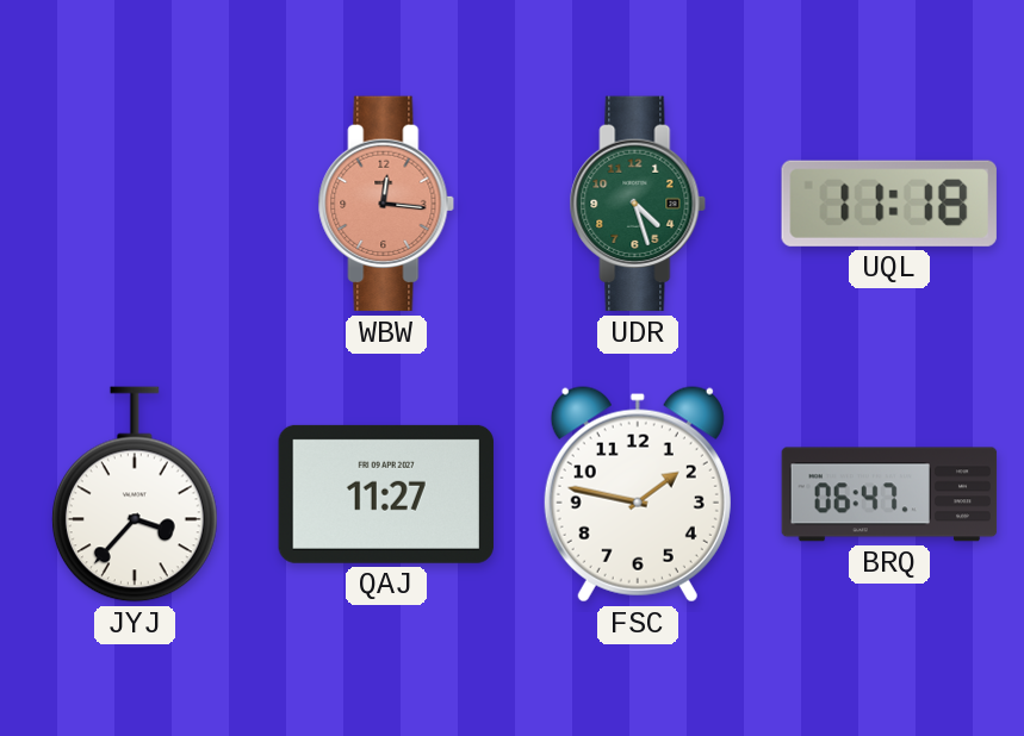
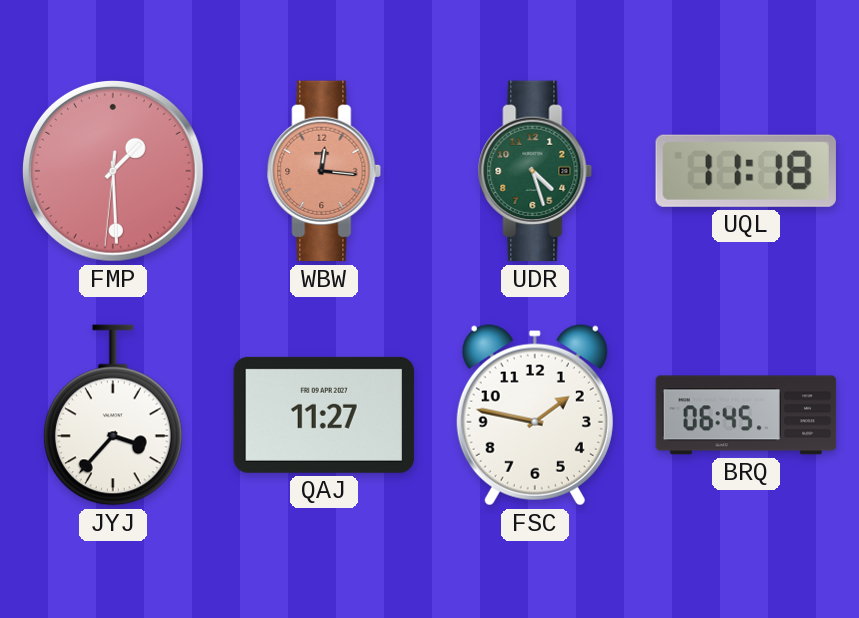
FMP: none -> 1:29
BRQ: 06:47 -> 06:45
